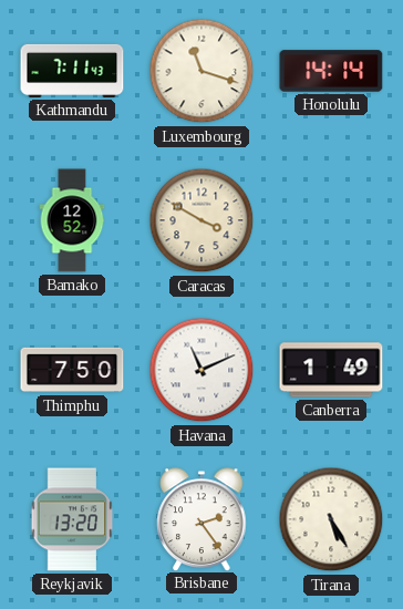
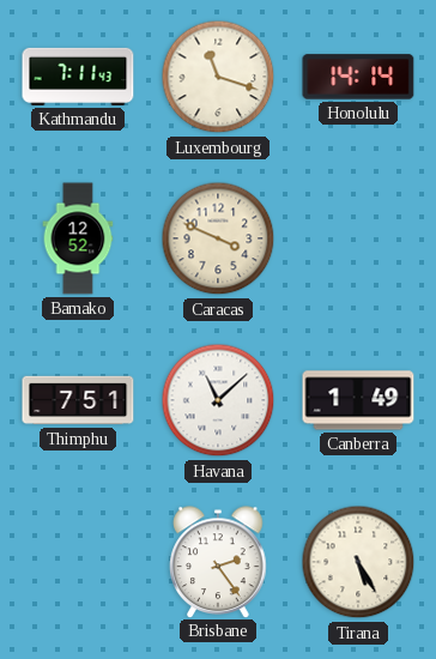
Caracas: 3:50 -> 3:49
Thimphu: 7:50 -> 7:51
Havana: 11:11 -> 11:08
Reykjavik: 13:20 -> none
